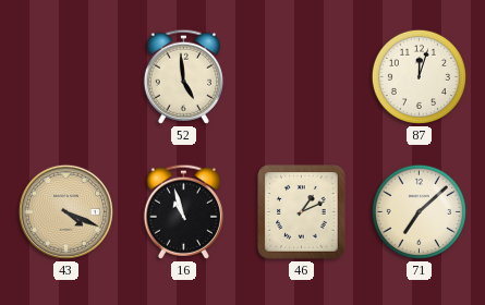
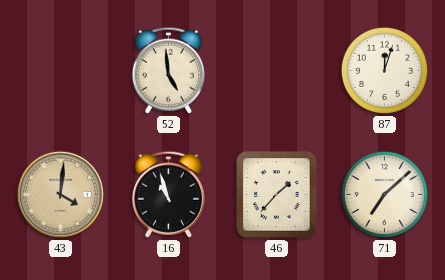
43: 4:19 -> 4:01
46: 1:11 -> 1:37
